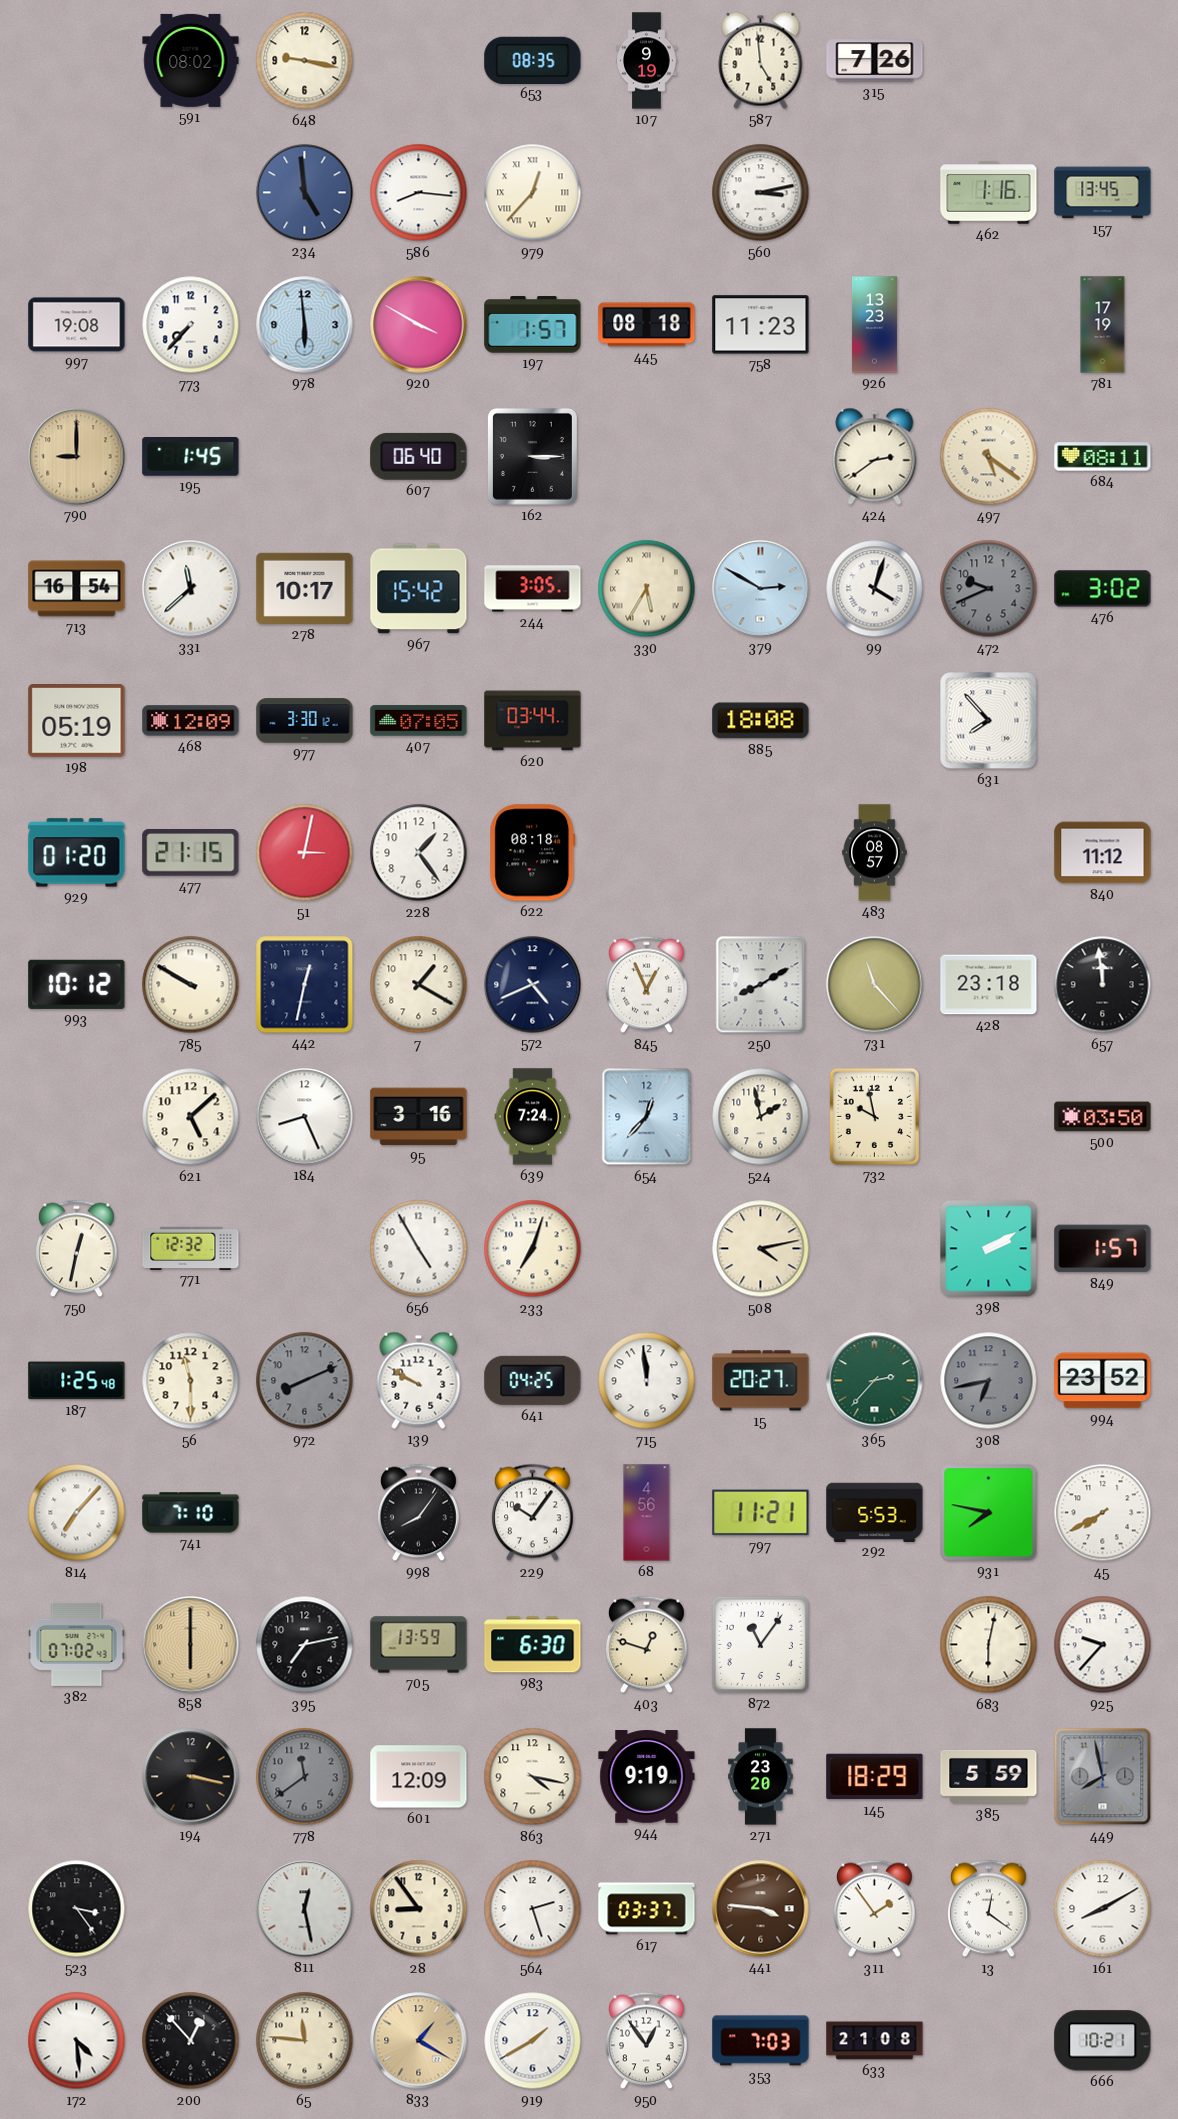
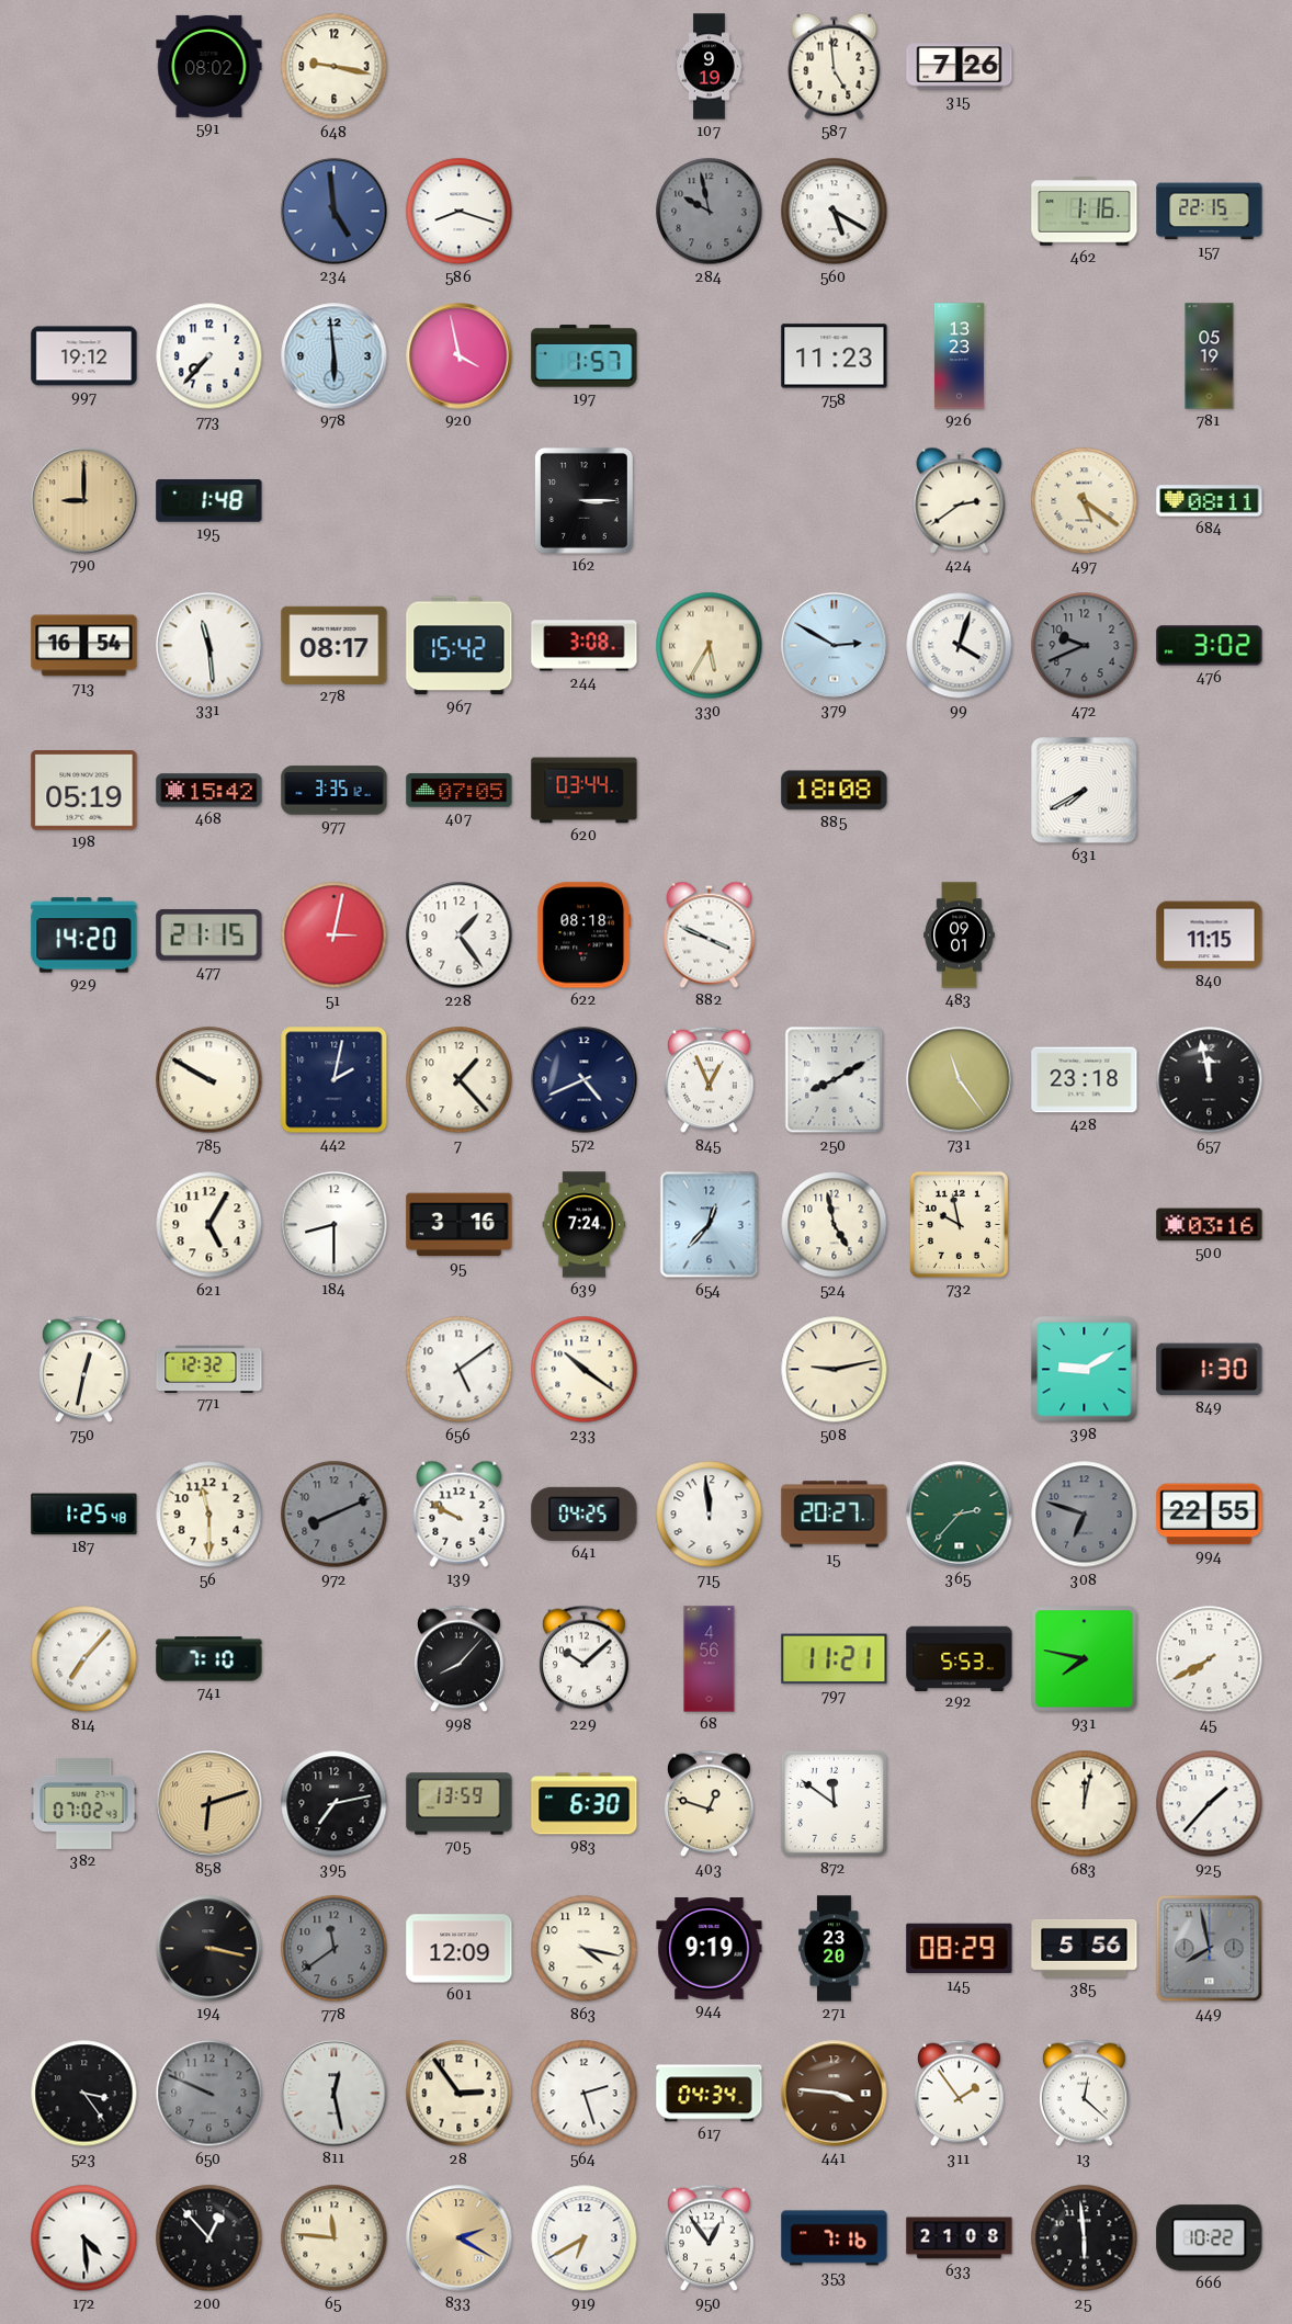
653: 08:35 -> none
586: 8:16 -> 8:18
979: 12:37 -> none
284: none -> 9:58
560: 3:13 -> 5:20
157: 13:45 -> 22:15
997: 19:08 -> 19:12
920: 3:50 -> 3:58
445: 08:18 -> none
781: 17:19 -> 05:19
195: 1:45 -> 1:48
607: 06:40 -> none
331: 11:38 -> 11:29
278: 10:17 -> 08:17
244: 3:05 -> 3:08
468: 12:09 -> 15:42
977: 3:30 -> 3:35
631: 7:53 -> 7:40
929: 01:20 -> 14:20
882: none -> 3:49
483: 08:57 -> 09:01
840: 11:12 -> 11:15
993: 10:12 -> none
442: 12:32 -> 2:02
7: 1:20 -> 1:23
731: 11:23 -> 11:24
657: 11:59 -> 11:58
621: 5:08 -> 5:05
184: 8:26 -> 8:30
524: 1:58 -> 4:58
500: 03:50 -> 03:16
656: 4:55 -> 5:09
233: 7:03 -> 10:21
508: 4:13 -> 9:13
398: 2:10 -> 9:10
849: 1:57 -> 1:30
308: 6:43 -> 6:48
994: 23:52 -> 22:55
998: 8:06 -> 8:07
229: 10:06 -> 10:08
858: 6:00 -> 6:12
872: 11:06 -> 11:51
683: 6:02 -> 12:02
925: 9:37 -> 1:37
145: 18:29 -> 08:29
385: 5:59 -> 5:56
650: none -> 9:49
28: 8:54 -> 2:54
617: 03:37 -> 04:34
13: 12:21 -> 12:22
161: 8:10 -> none
833: 1:20 -> 2:20
919: 1:40 -> 6:40
353: 7:03 -> 7:16
25: none -> 5:59
666: 10:21 -> 10:22
